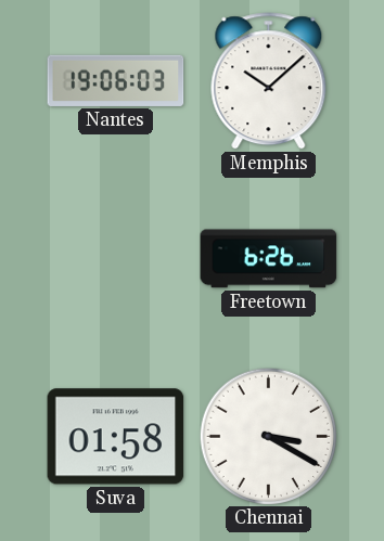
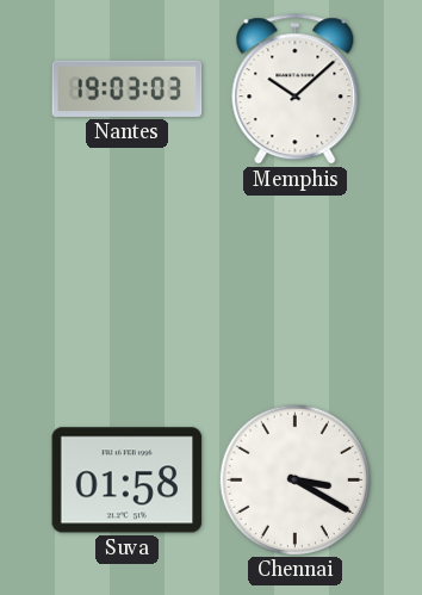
Nantes: 19:06 -> 19:03
Freetown: 6:26 -> none
